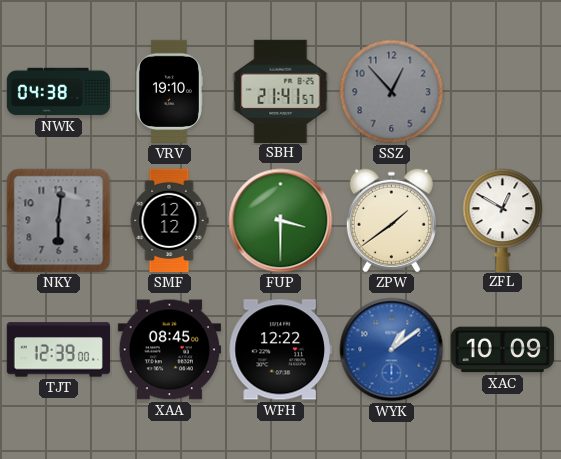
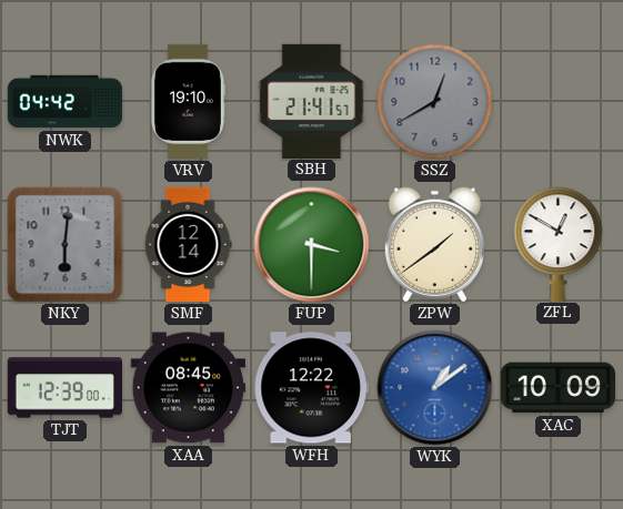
NWK: 04:38 -> 04:42
SSZ: 12:53 -> 12:40
SMF: 12:12 -> 12:14
